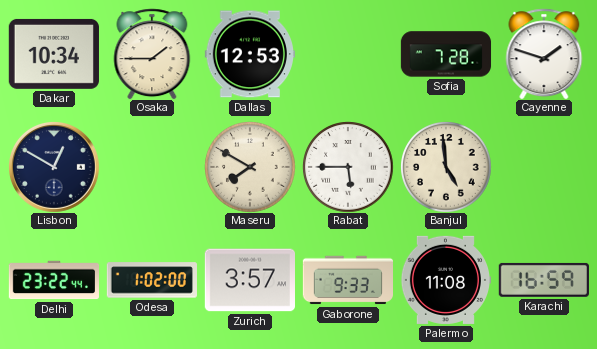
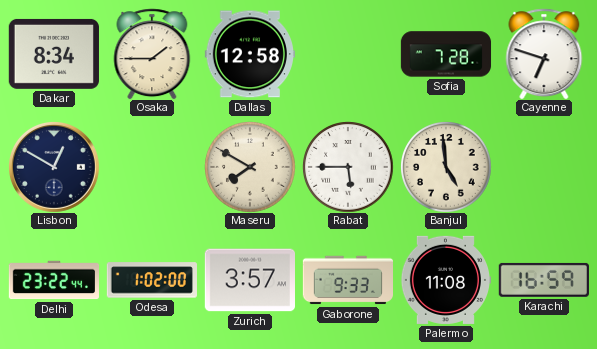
Dakar: 10:34 -> 8:34
Dallas: 12:53 -> 12:58
Cayenne: 1:48 -> 6:48
